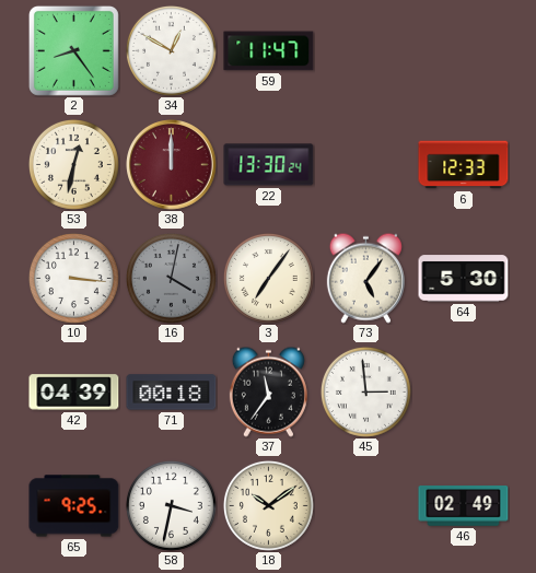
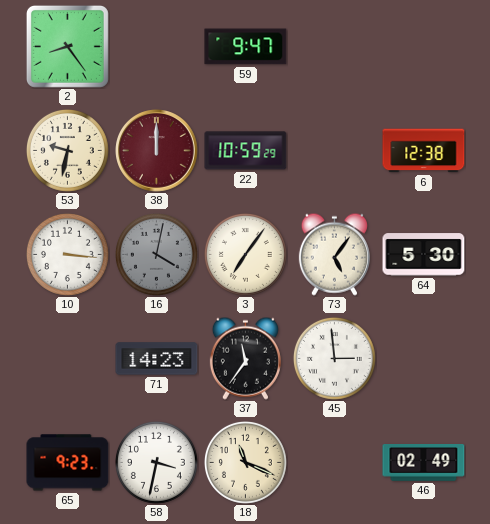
34: 12:50 -> none
59: 11:47 -> 9:47
53: 12:32 -> 9:32
22: 13:30 -> 10:59
6: 12:33 -> 12:38
42: 04:39 -> none
71: 00:18 -> 14:23
65: 9:25 -> 9:23
18: 10:09 -> 11:19
